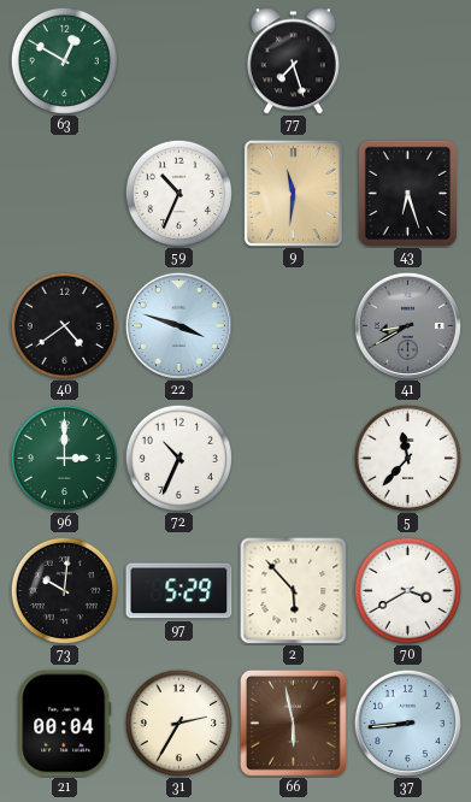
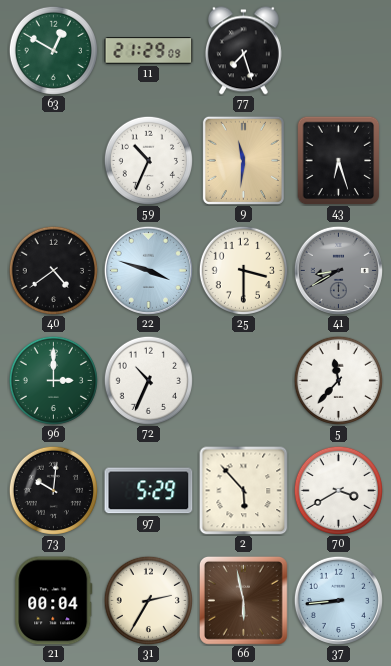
11: none -> 21:29
25: none -> 3:30
